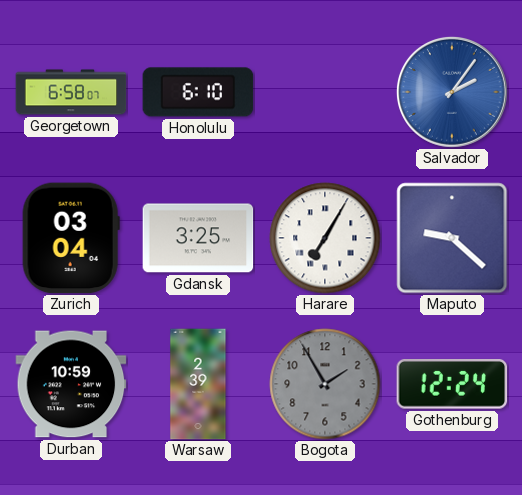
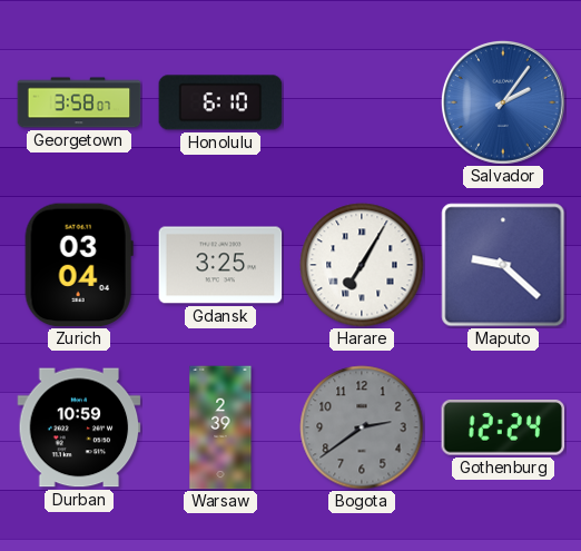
Georgetown: 6:58 -> 3:58
Bogota: 1:55 -> 2:39
